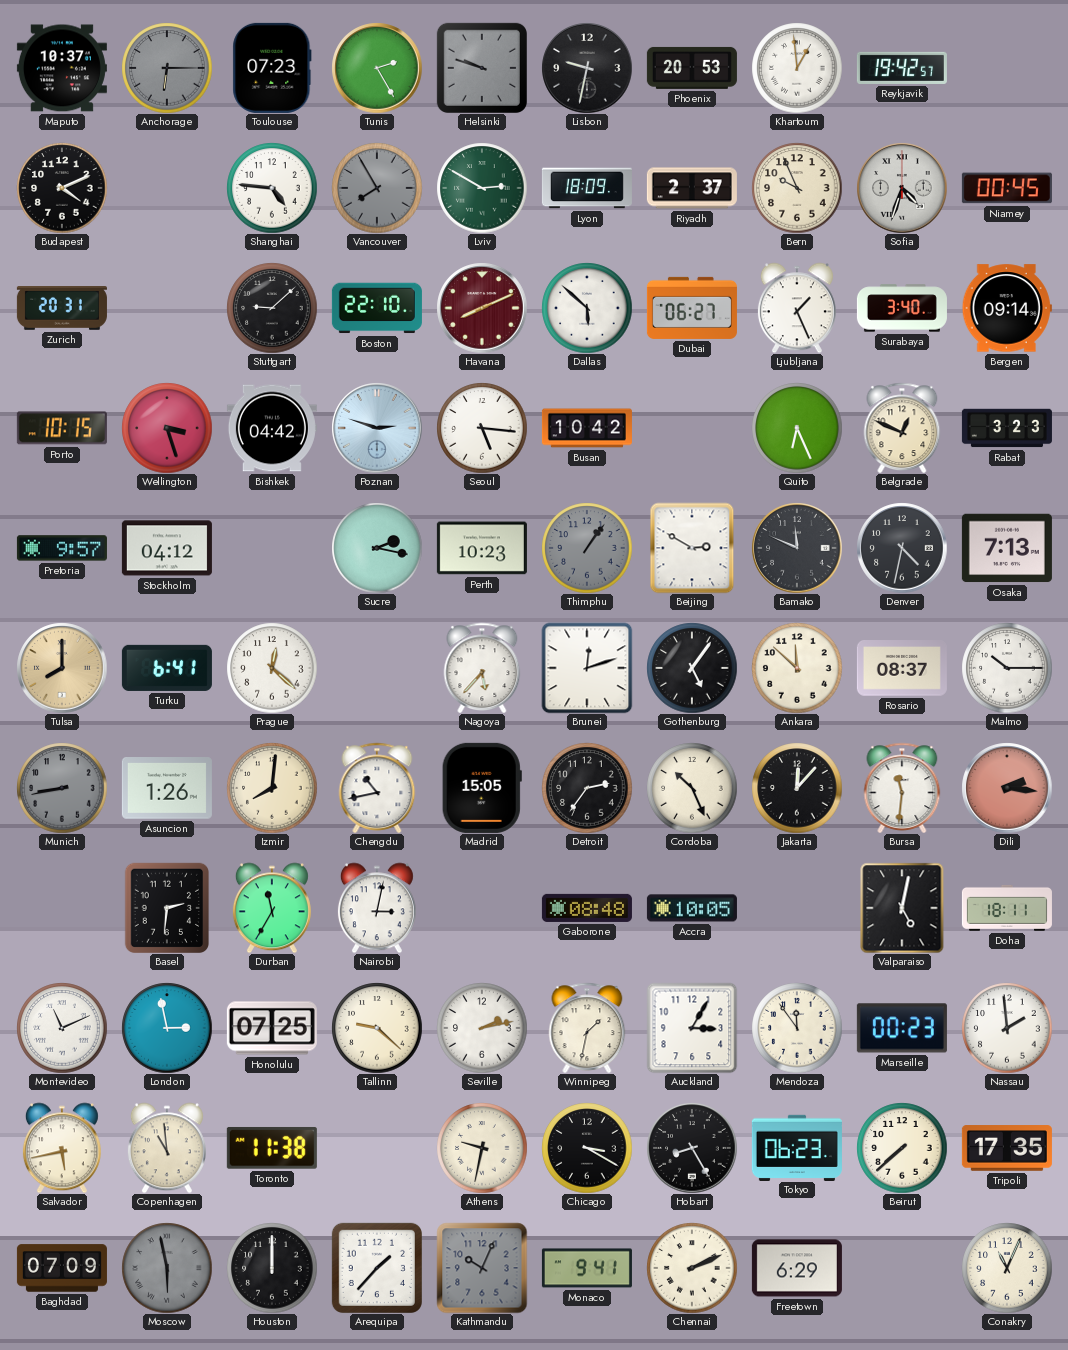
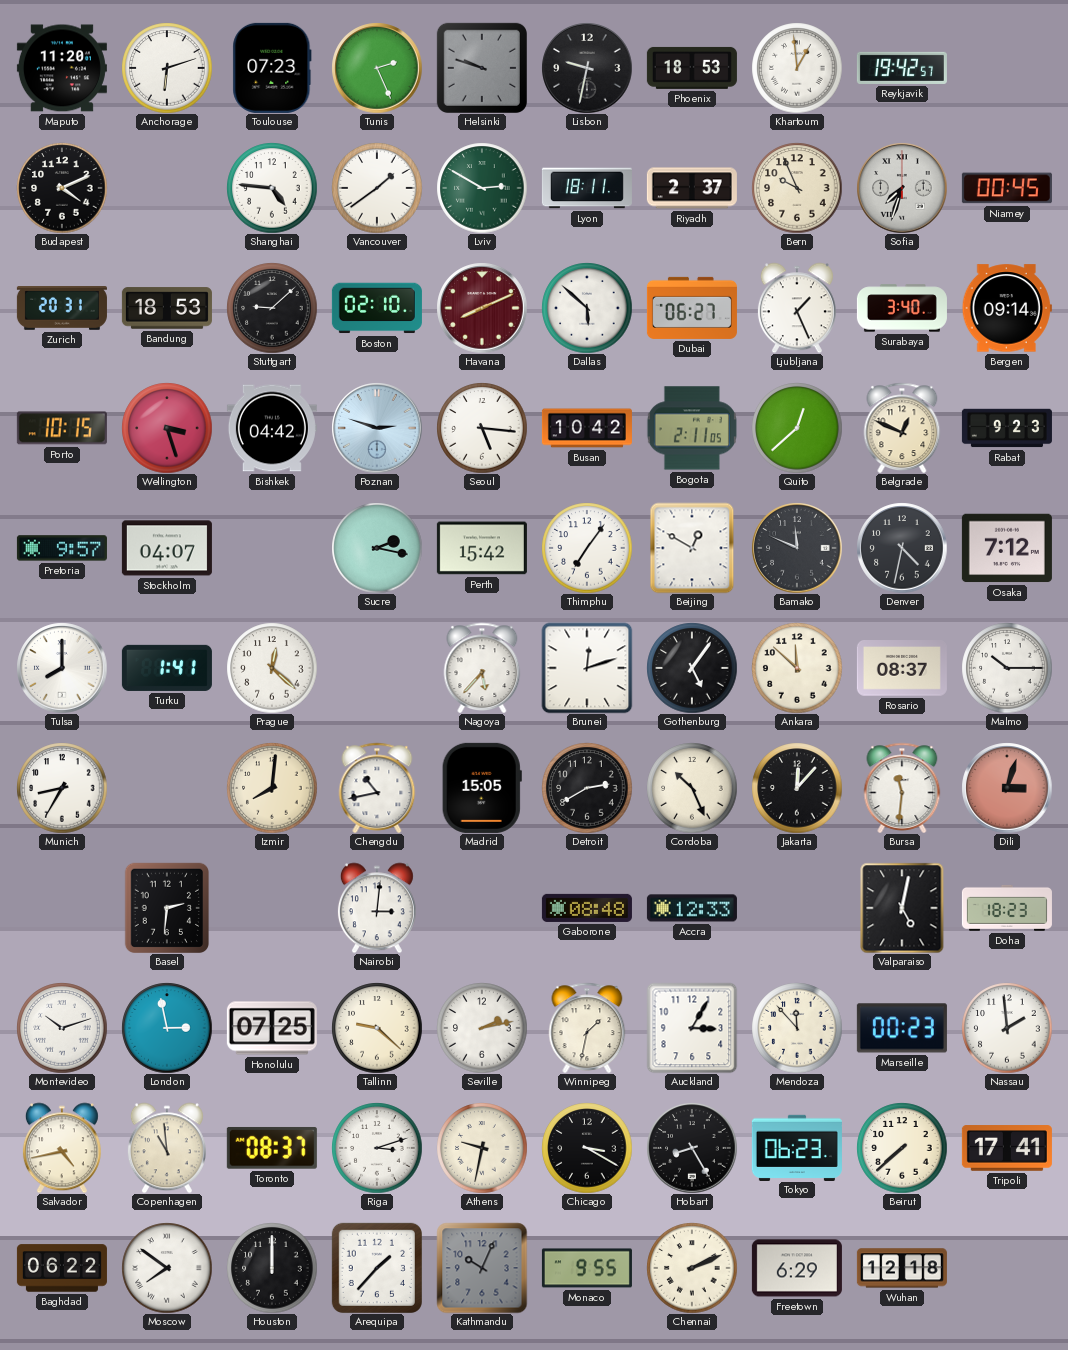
Maputo: 10:37 -> 11:20
Anchorage: 6:15 -> 6:12
Anchorage dial: grey -> white
Tunis: 2:25 -> 2:26
Phoenix: 20:53 -> 18:53
Vancouver: 7:55 -> 1:39
Vancouver dial: grey -> white
Lyon: 18:09 -> 18:11
Sofia: 4:33 -> 7:33
Bandung: none -> 18:53
Boston: 22:10 -> 02:10
Bogota: none -> 2:11
Quito: 6:26 -> 12:38
Rabat: 3:23 -> 9:23
Stockholm: 04:12 -> 04:07
Perth: 10:23 -> 15:42
Thimphu: 1:06 -> 7:06
Thimphu dial: grey -> white
Beijing: 2:50 -> 12:50
Osaka: 7:13 -> 7:12
Tulsa dial: champagne -> white
Turku: 6:41 -> 1:41
Munich: 8:43 -> 8:35
Munich dial: grey -> white
Asuncion: 1:26 -> none
Detroit: 2:36 -> 2:40
Dili: 2:16 -> 3:03
Durban: 11:35 -> none
Nairobi: 3:02 -> 3:01
Accra: 10:05 -> 12:33
Doha: 18:11 -> 18:23
Montevideo: 11:11 -> 10:12
Mendoza: 11:54 -> 11:53
Salvador: 5:43 -> 4:43
Toronto: 11:38 -> 08:37
Riga: none -> 3:12
Tripoli: 17:35 -> 17:41
Baghdad: 07:09 -> 06:22
Moscow: 5:58 -> 7:51
Moscow dial: grey -> white
Monaco: 9:41 -> 9:55
Wuhan: none -> 12:18
Conakry: 11:04 -> none
